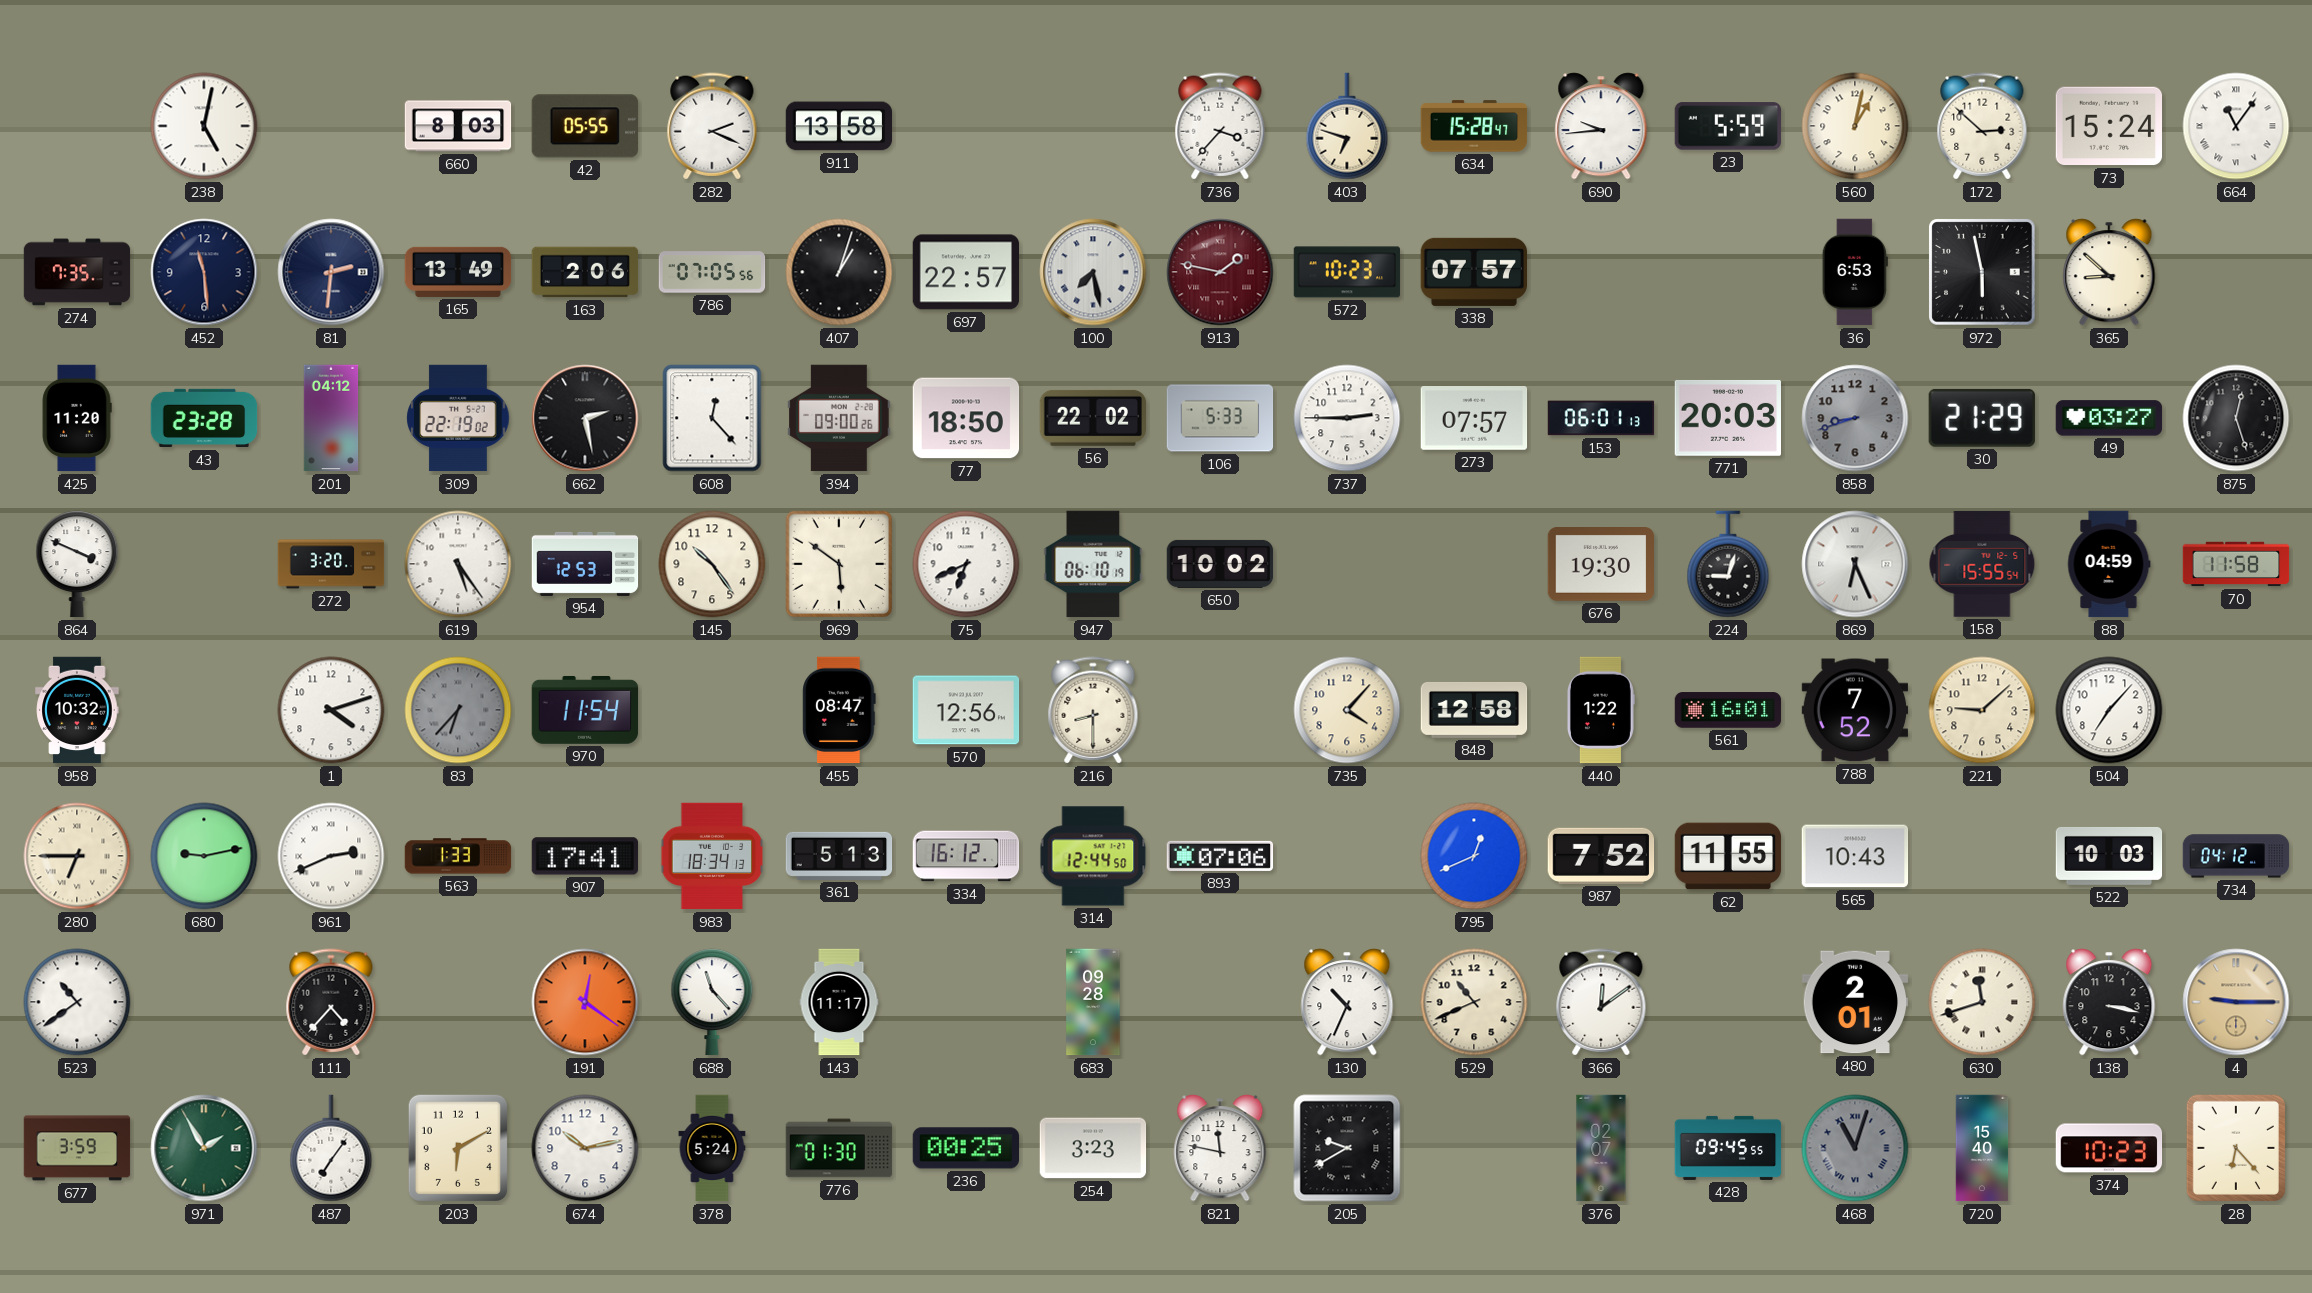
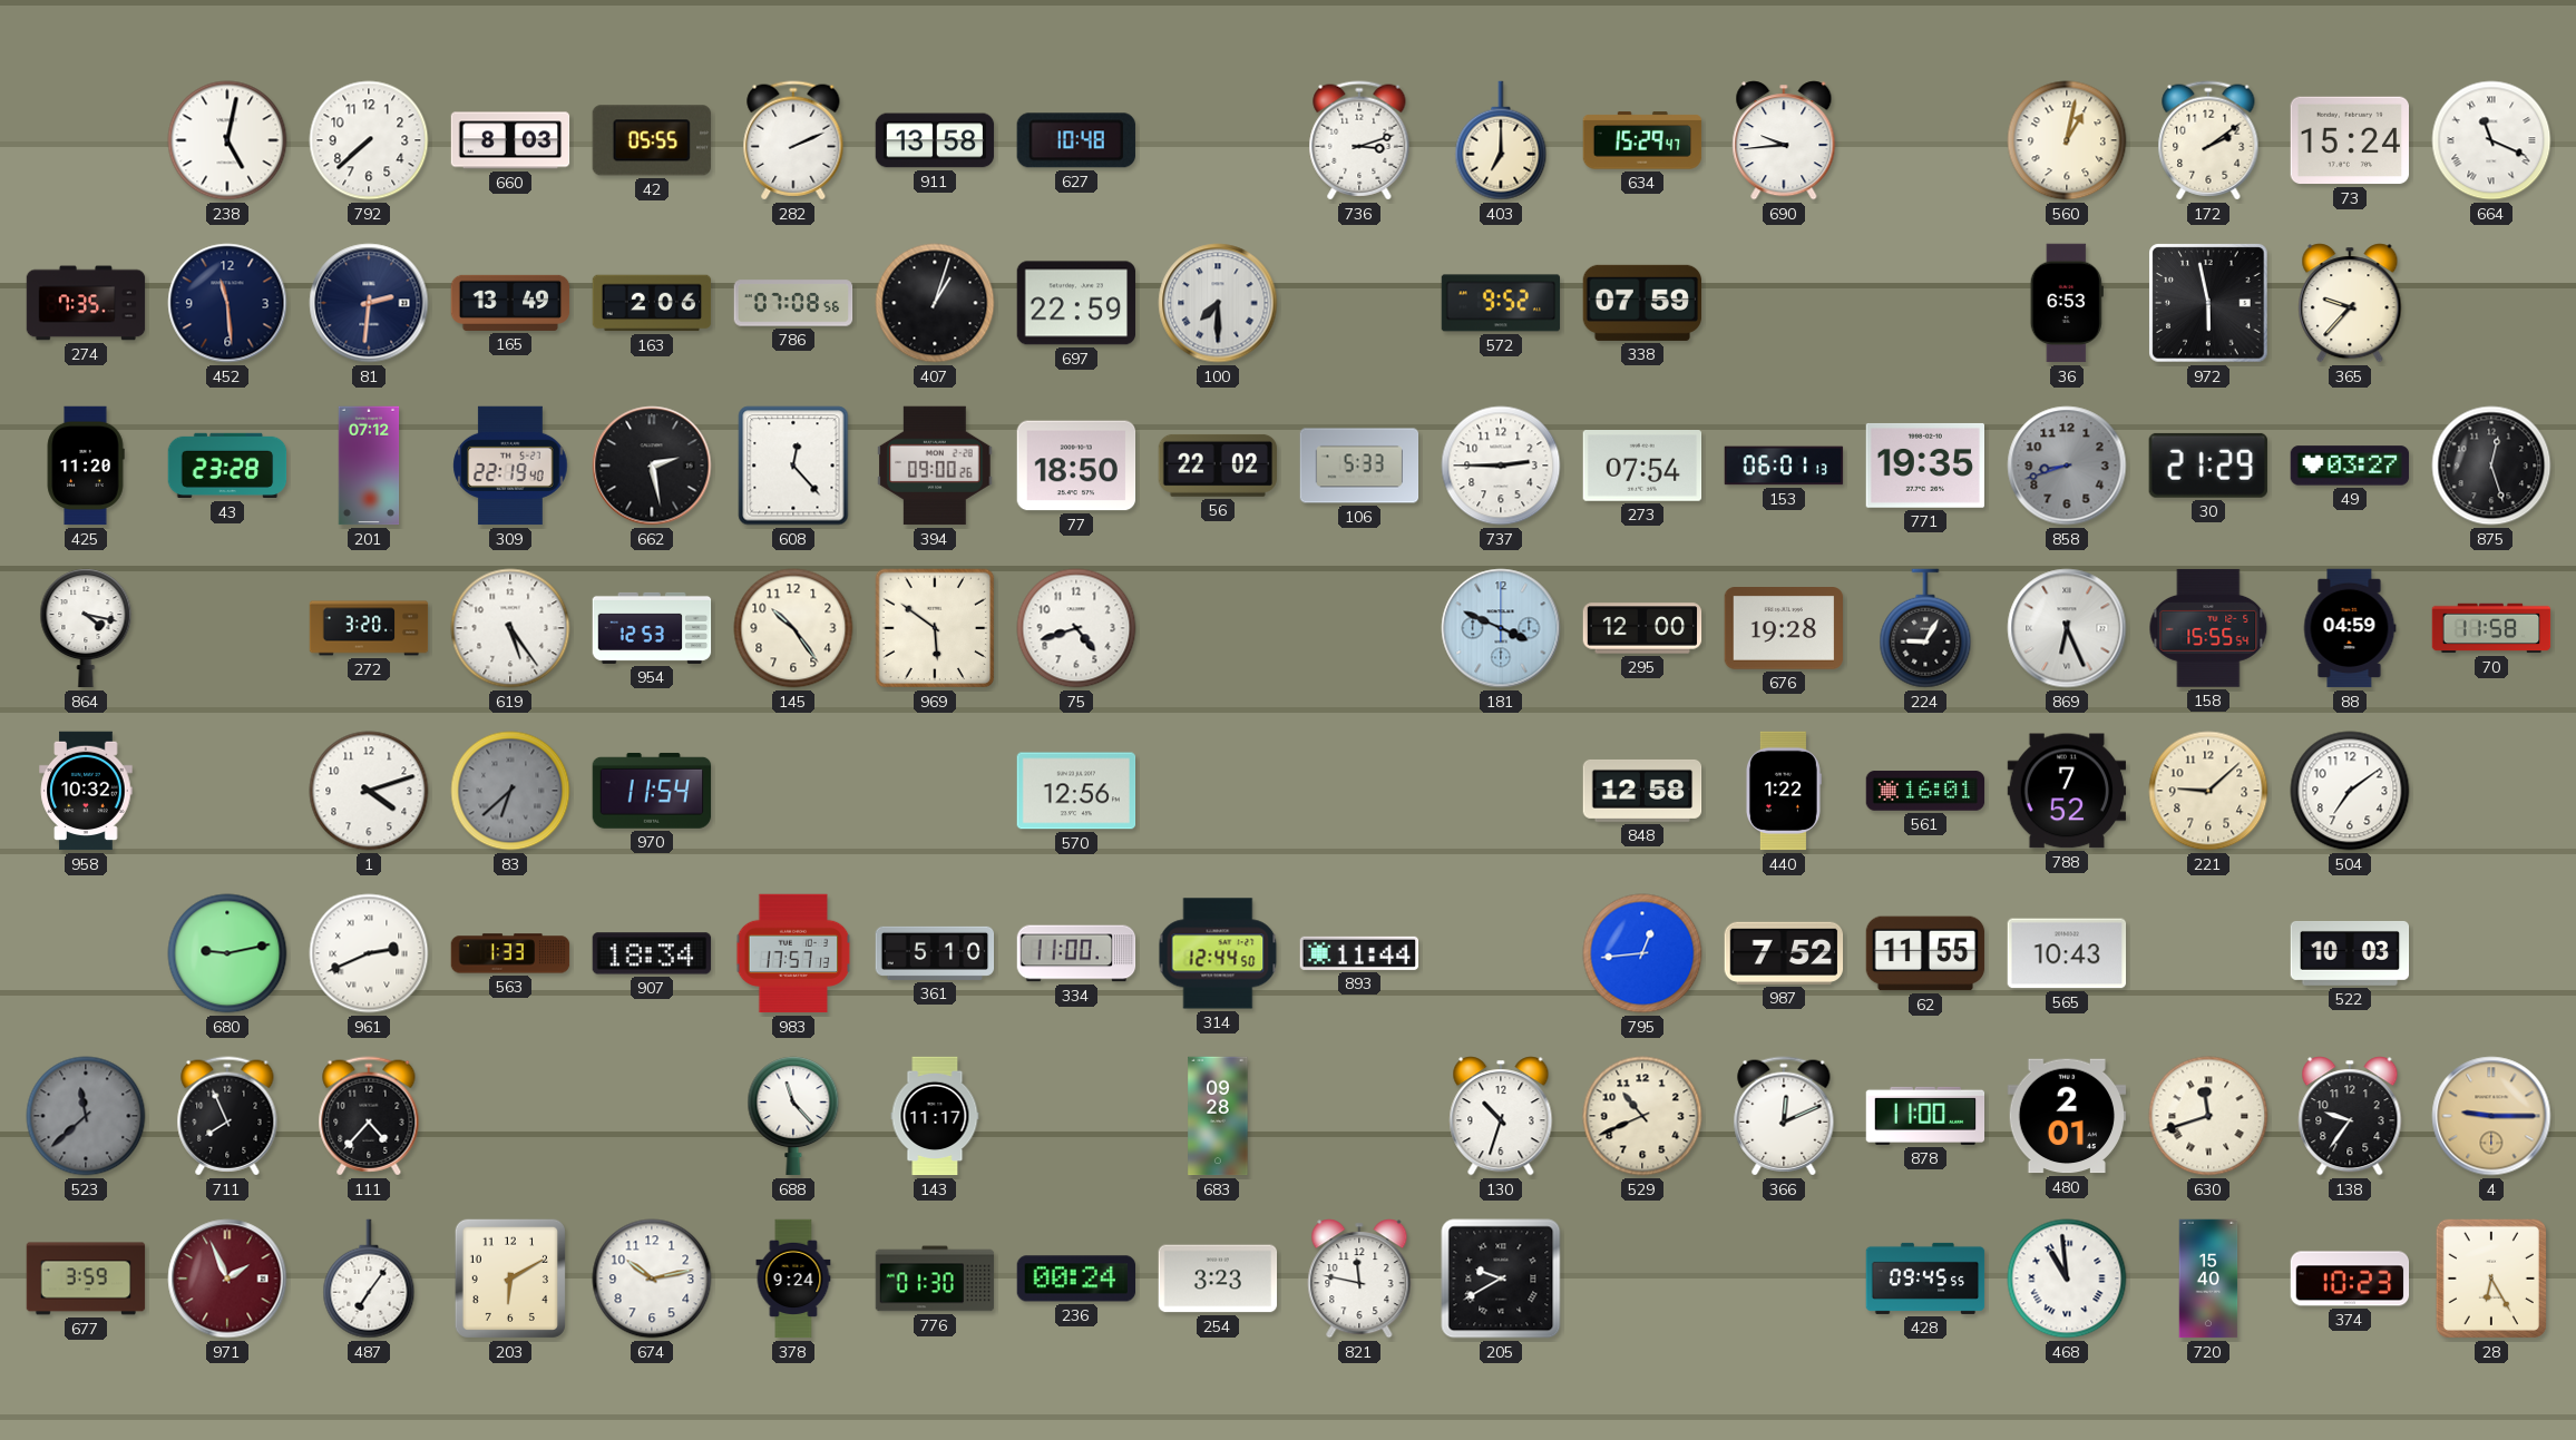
792: none -> 7:38
282: 2:19 -> 2:11
627: none -> 10:48
736: 3:37 -> 3:12
403: 6:48 -> 7:00
634: 15:28 -> 15:29
23: 5:59 -> none
172: 2:52 -> 2:09
664: 11:06 -> 11:19
786: 07:05 -> 07:08
697: 22:57 -> 22:59
100: 7:28 -> 7:30
913: 1:47 -> none
572: 10:23 -> 9:52
338: 07:57 -> 07:59
365: 8:52 -> 9:37
201: 04:12 -> 07:12
309: 22:19:02 -> 22:19:40
273: 07:57 -> 07:54
771: 20:03 -> 19:35
864: 3:49 -> 4:17
75: 6:41 -> 4:42
947: 06:10 -> none
650: 10:02 -> none
181: none -> 3:49
295: none -> 12:00
676: 19:30 -> 19:28
224: 9:03 -> 9:05
83: 6:37 -> 6:38
455: 08:47 -> none
216: 8:30 -> none
735: 4:07 -> none
504: 7:07 -> 7:09
280: 6:45 -> none
907: 17:41 -> 18:34
983: 18:34 -> 17:57
361: 5:13 -> 5:10
334: 16:12 -> 11:00
893: 07:06 -> 11:44
795: 12:41 -> 12:44
734: 04:12 -> none
523: 10:39 -> 11:38
523 dial: white -> grey
711: none -> 7:56
191: 12:21 -> none
130: 10:34 -> 10:33
366: 12:09 -> 12:11
878: none -> 11:00
138: 3:17 -> 9:36
971: 1:55 -> 1:56
971 dial: green -> burgundy
378: 5:24 -> 9:24
236: 00:25 -> 00:24
376: 02:07 -> none
468: 11:03 -> 10:59
468 dial: grey -> white
28: 6:23 -> 6:25
